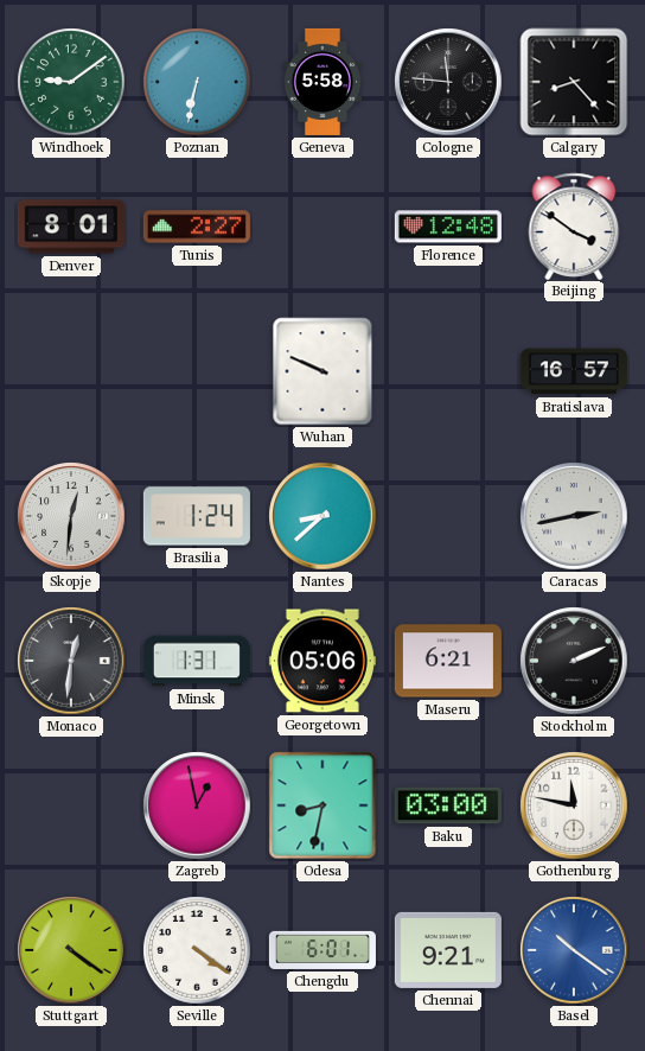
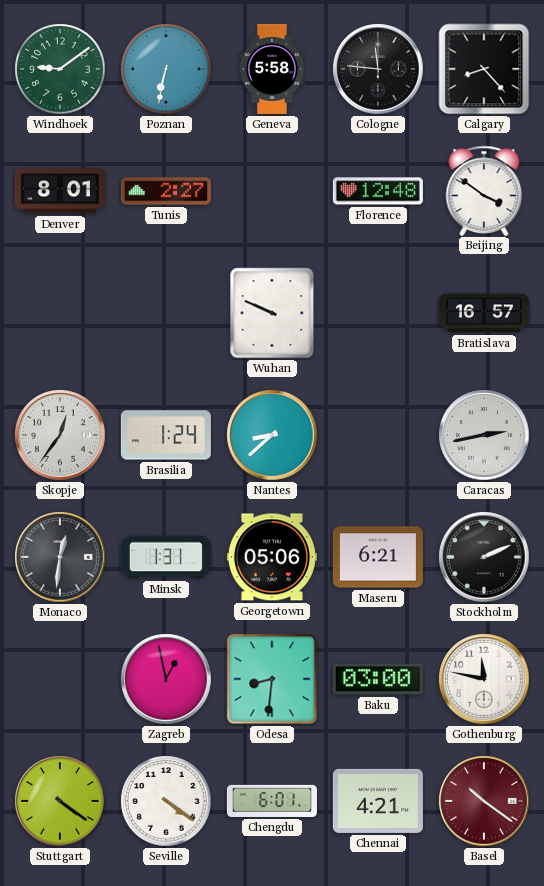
Skopje: 12:31 -> 12:36
Odesa: 8:32 -> 8:31
Chennai: 9:21 -> 4:21
Basel dial: blue -> burgundy
